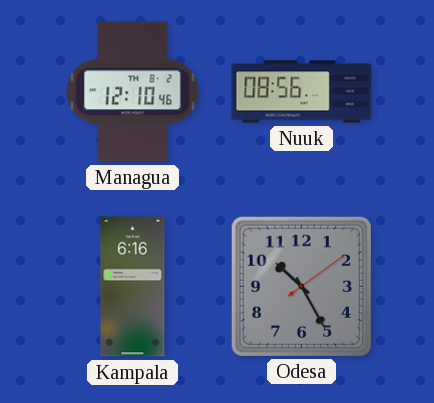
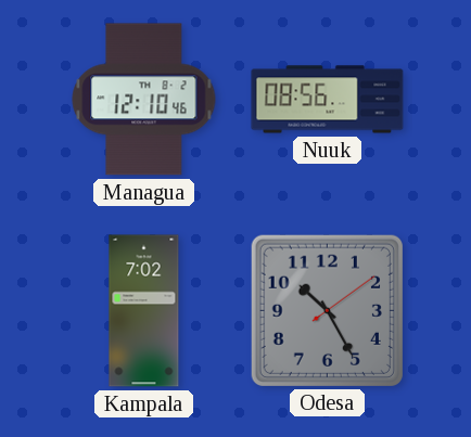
Kampala: 6:16 -> 7:02
